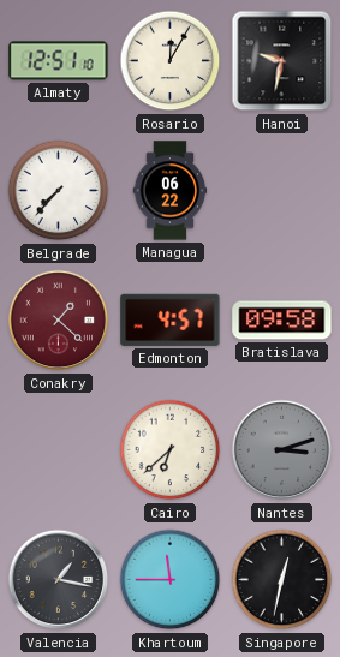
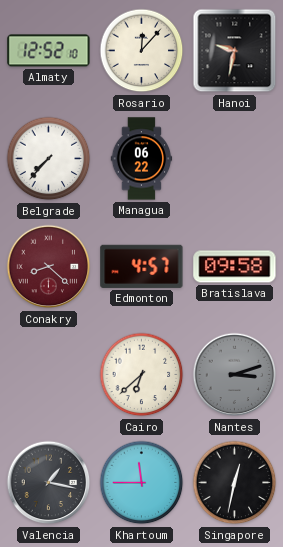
Almaty: 12:51 -> 12:52
Rosario: 12:05 -> 12:07
Conakry: 1:22 -> 8:22
